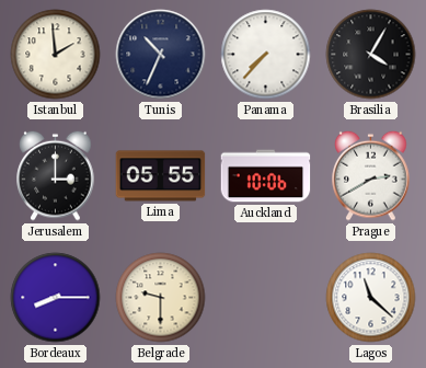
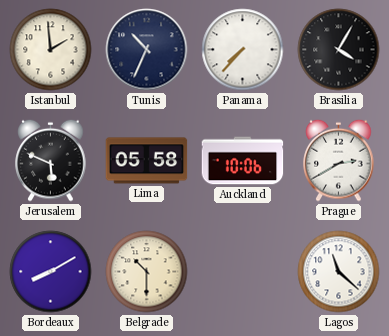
Jerusalem: 3:00 -> 5:49
Lima: 05:55 -> 05:58
Bordeaux: 8:15 -> 8:10
Belgrade: 9:30 -> 10:30
